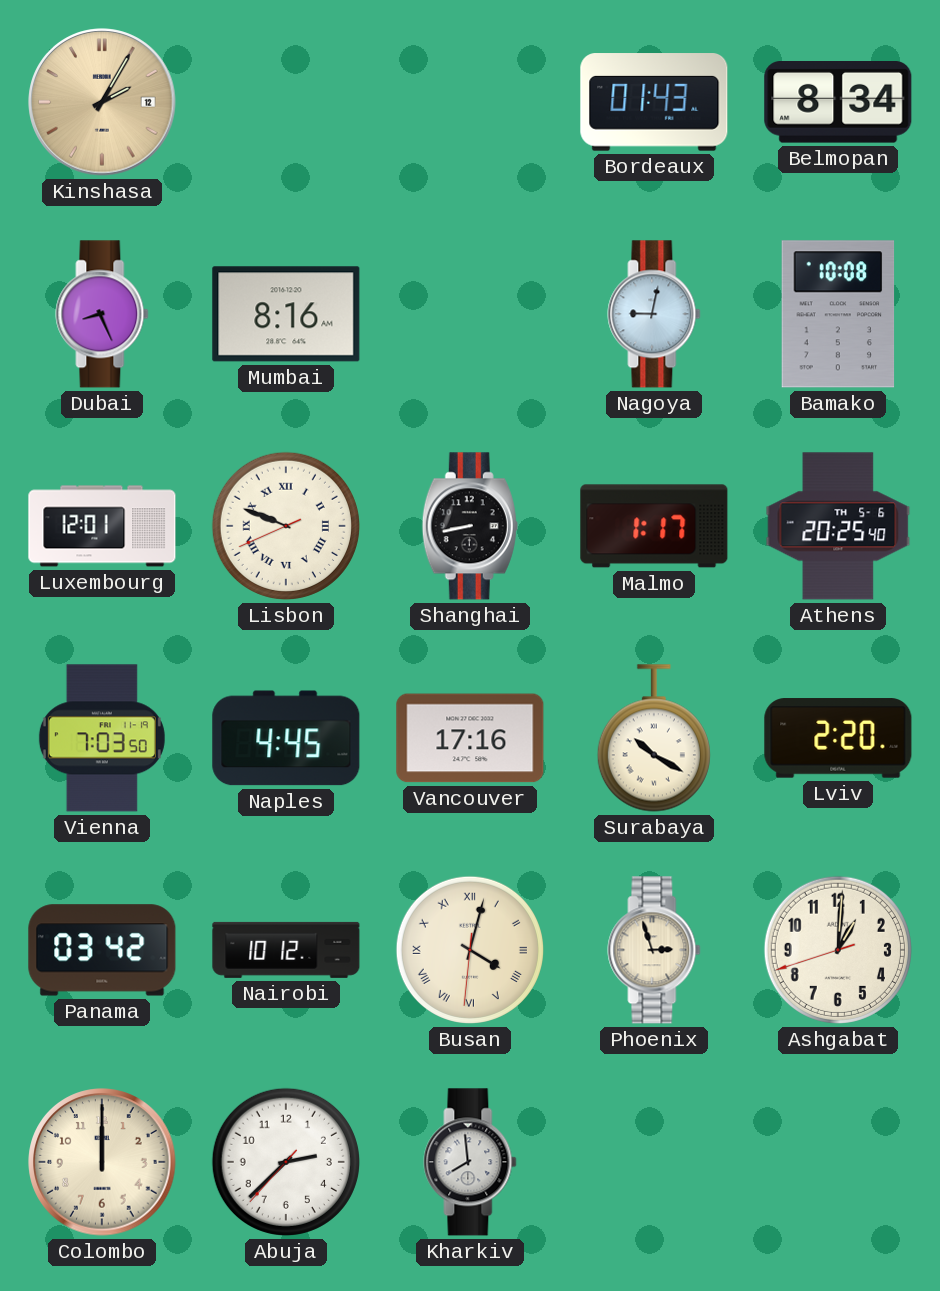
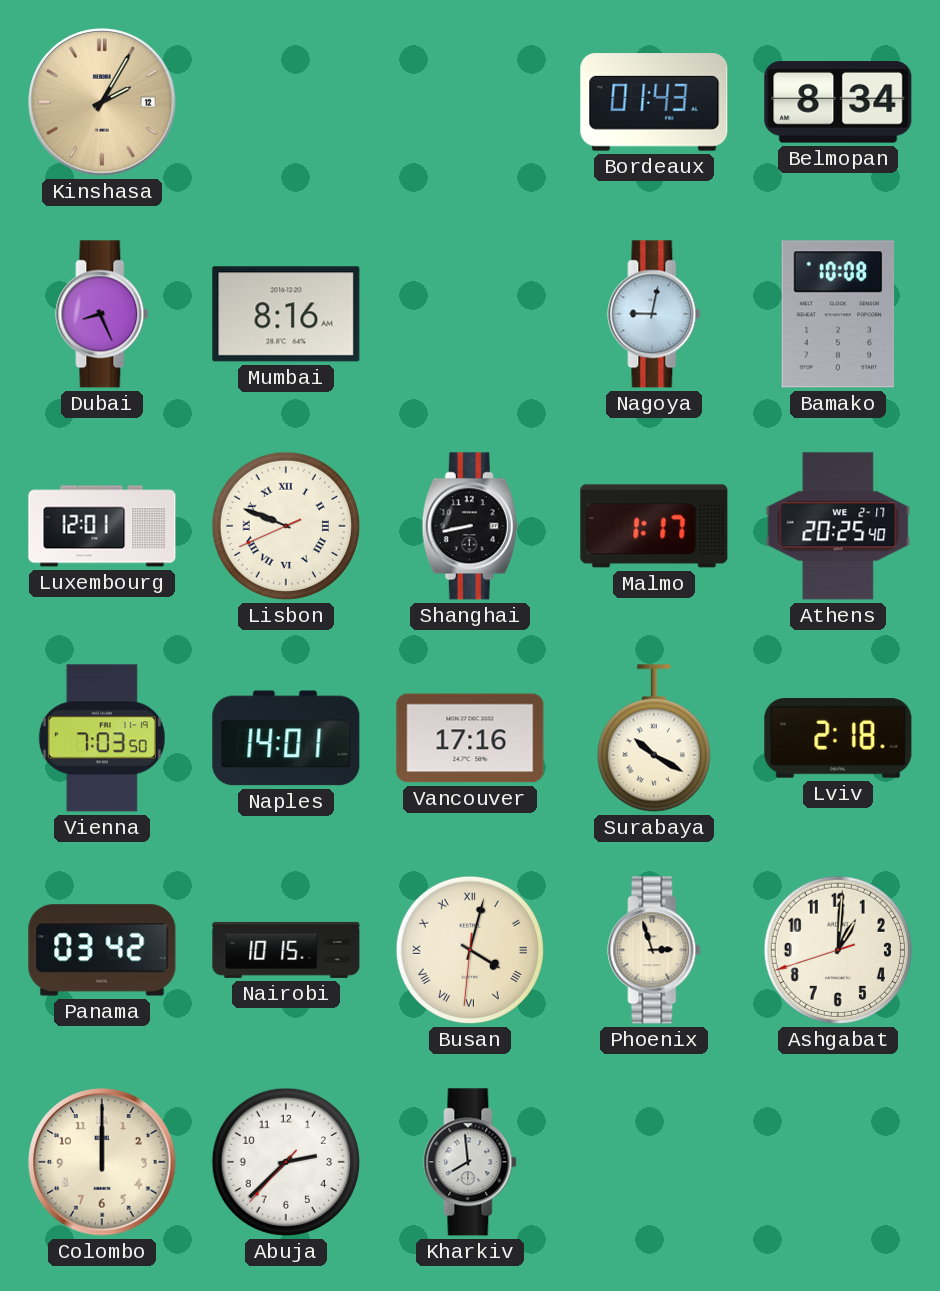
Athens date: TH 5-6 -> WE 2-17
Naples: 4:45 -> 14:01
Lviv: 2:20 -> 2:18
Nairobi: 10:12 -> 10:15
